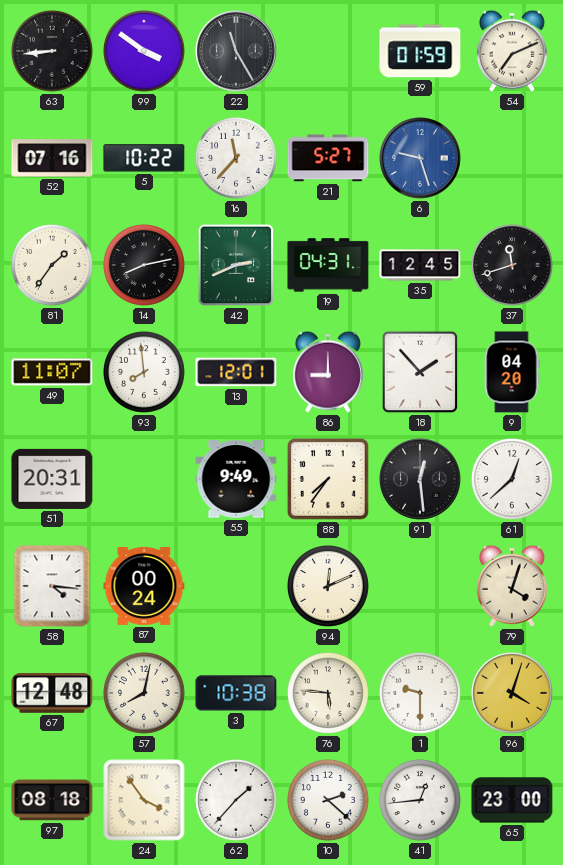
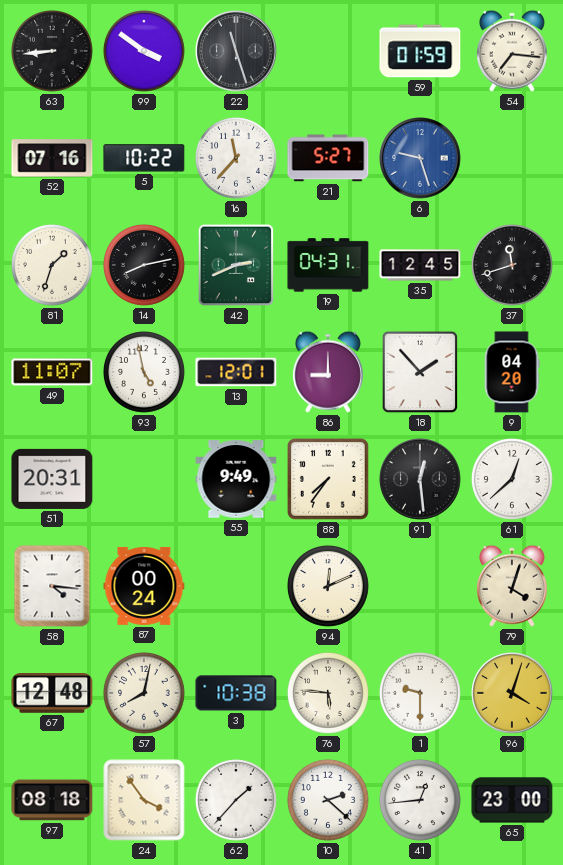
22: 11:25 -> 11:27
54: 7:11 -> 7:16
81: 1:36 -> 1:33
93: 7:59 -> 4:58
